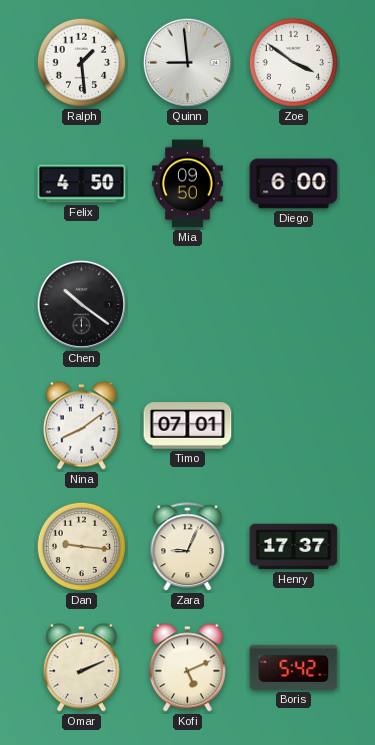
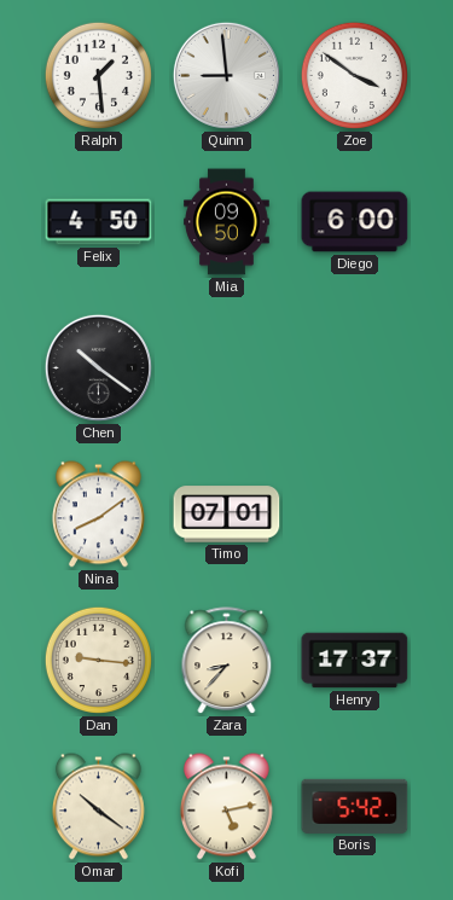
Zara: 9:04 -> 8:37
Omar: 2:11 -> 10:21
Kofi: 5:11 -> 5:13
